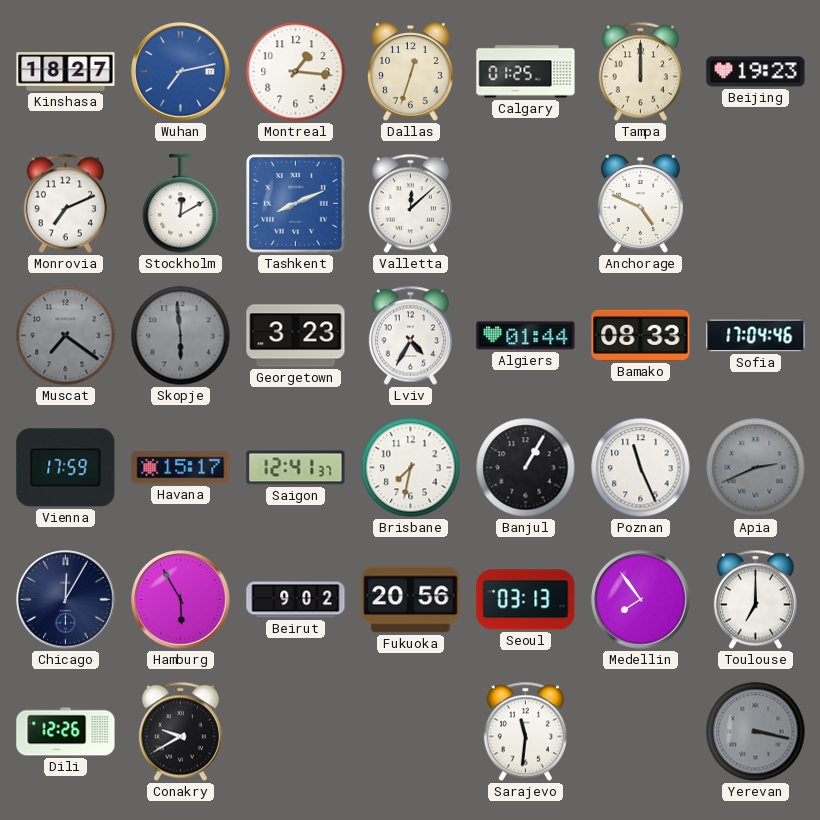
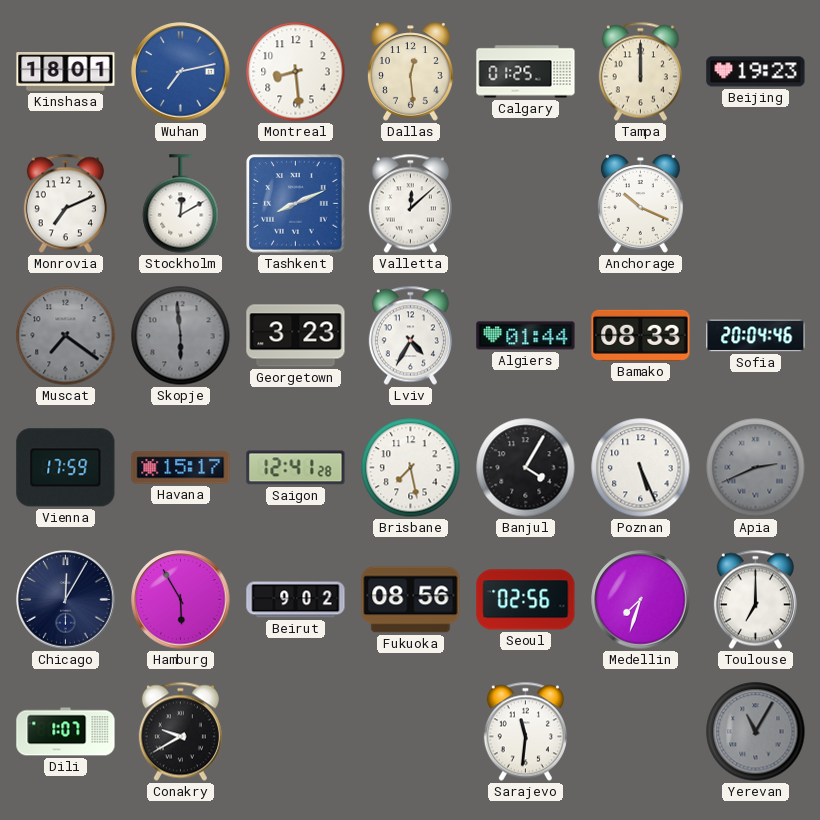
Kinshasa: 18:27 -> 18:01
Montreal: 1:16 -> 8:29
Dallas: 12:33 -> 12:29
Anchorage: 4:49 -> 10:19
Sofia: 17:04 -> 20:04
Saigon: 12:41:37 -> 12:41:28
Brisbane: 7:32 -> 7:28
Banjul: 1:05 -> 4:05
Poznan: 11:26 -> 5:26
Fukuoka: 20:56 -> 08:56
Seoul: 03:13 -> 02:56
Medellin: 7:54 -> 7:33
Dili: 12:26 -> 1:07
Yerevan: 3:17 -> 11:05
